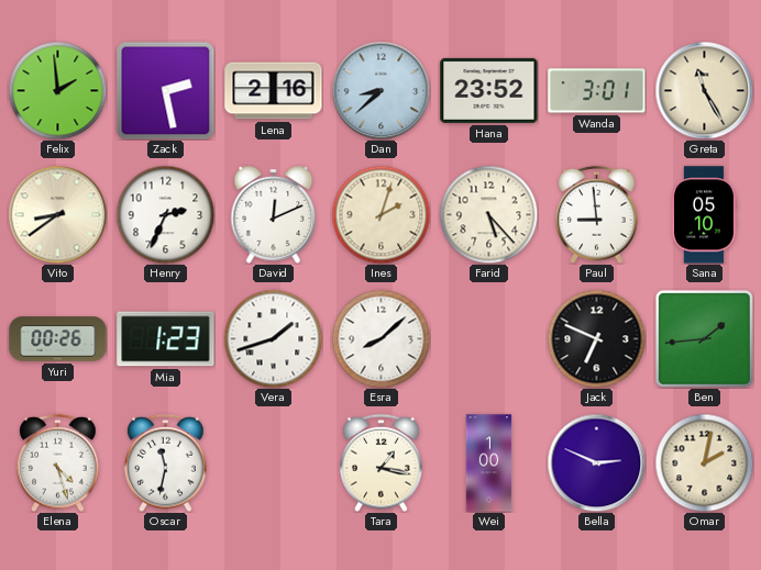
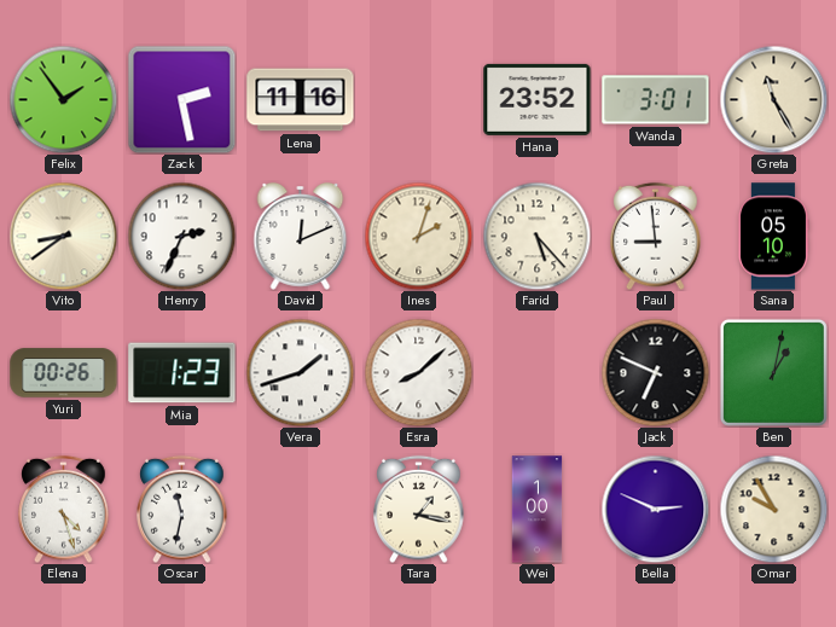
Felix: 1:59 -> 1:54
Lena: 2:16 -> 11:16
Dan: 8:38 -> none
Ben: 1:44 -> 1:02
Omar: 2:02 -> 9:55
